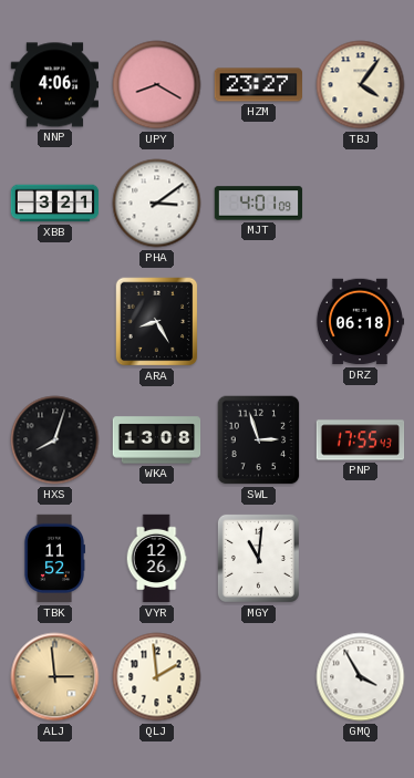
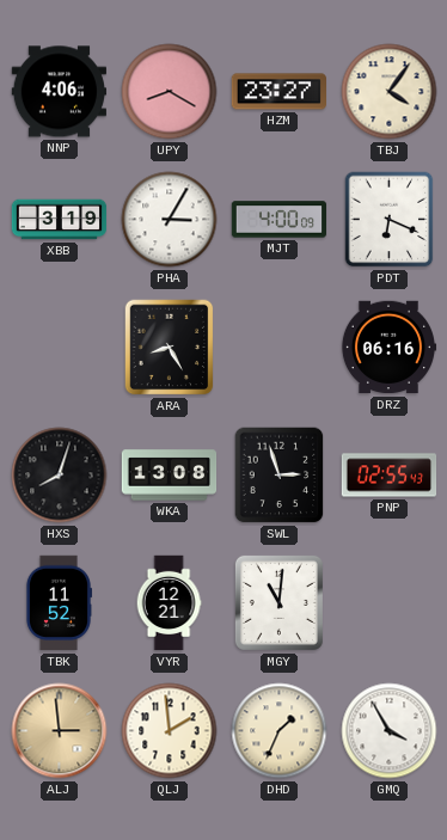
XBB: 3:21 -> 3:19
PHA: 3:09 -> 3:05
MJT: 4:01 -> 4:00
PDT: none -> 6:19
DRZ: 06:18 -> 06:16
PNP: 17:55 -> 02:55
VYR: 12:26 -> 12:21
DHD: none -> 1:34
